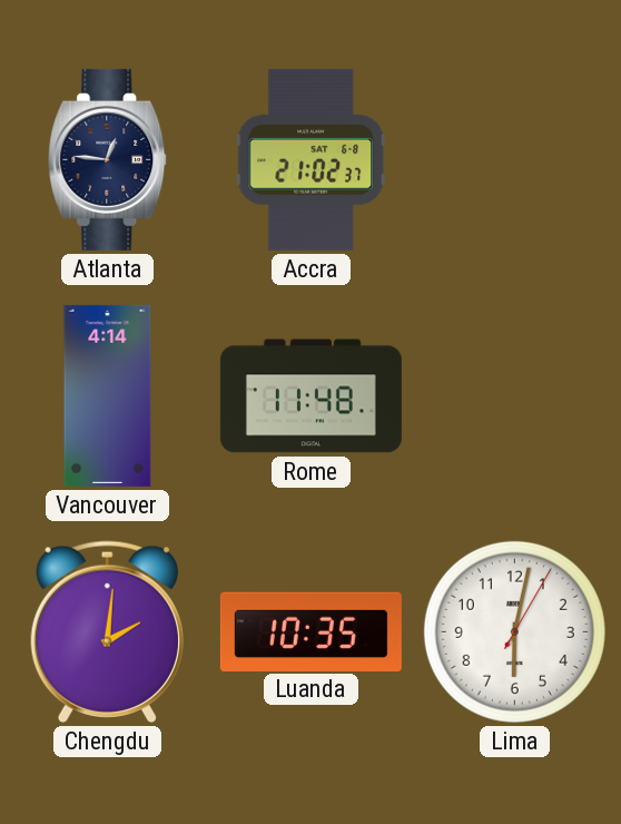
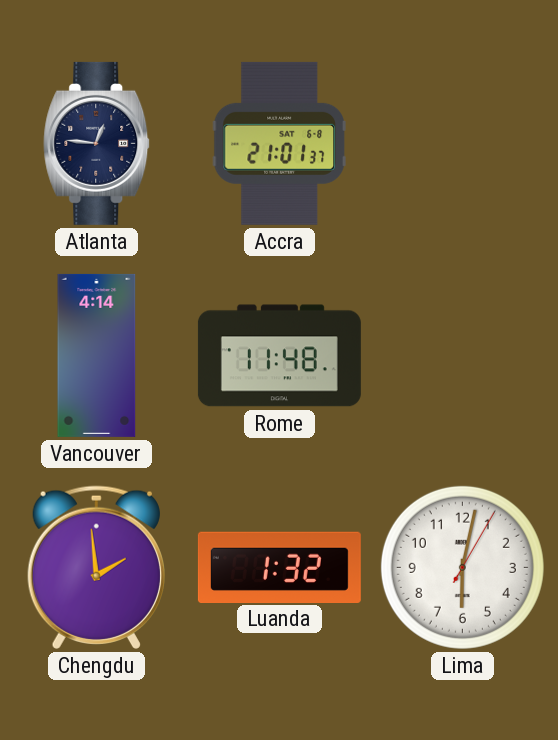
Accra: 21:02 -> 21:01
Chengdu: 2:01 -> 1:59
Luanda: 10:35 -> 1:32
